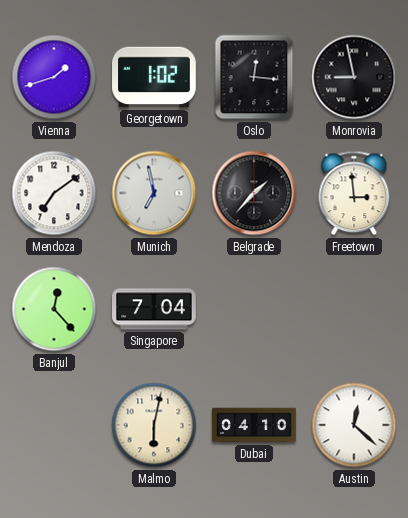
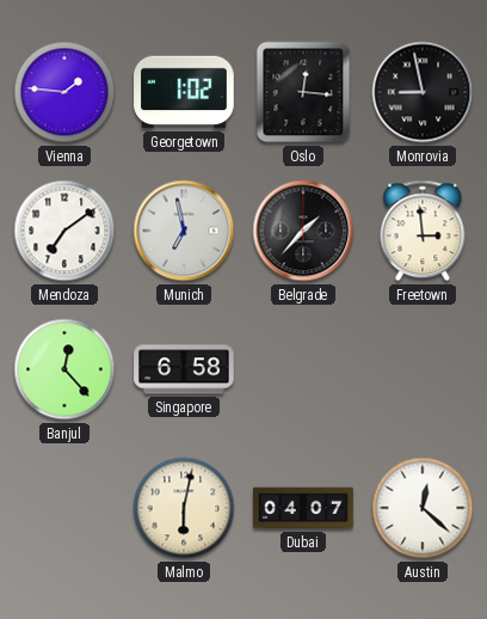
Vienna: 1:42 -> 1:46
Singapore: 7:04 -> 6:58
Dubai: 04:10 -> 04:07
